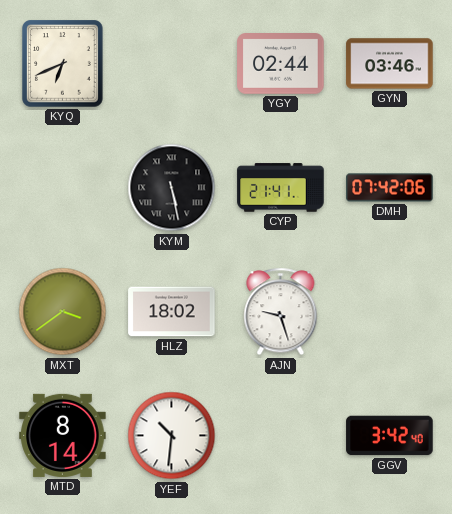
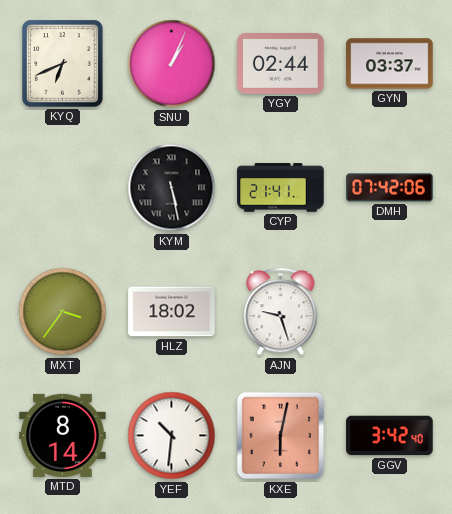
SNU: none -> 1:04
GYN: 03:46 -> 03:37
MXT: 3:39 -> 3:36
KXE: none -> 6:02
